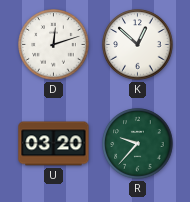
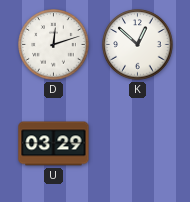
U: 03:20 -> 03:29
R: 9:37 -> none
